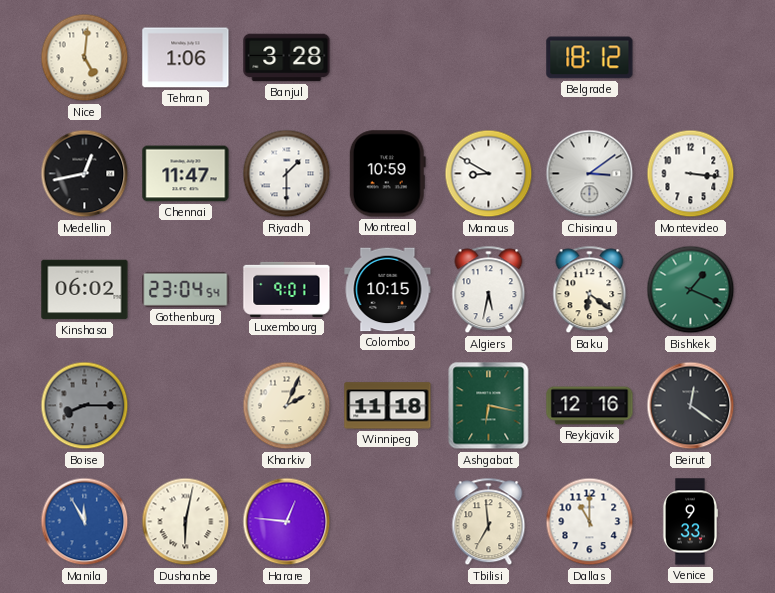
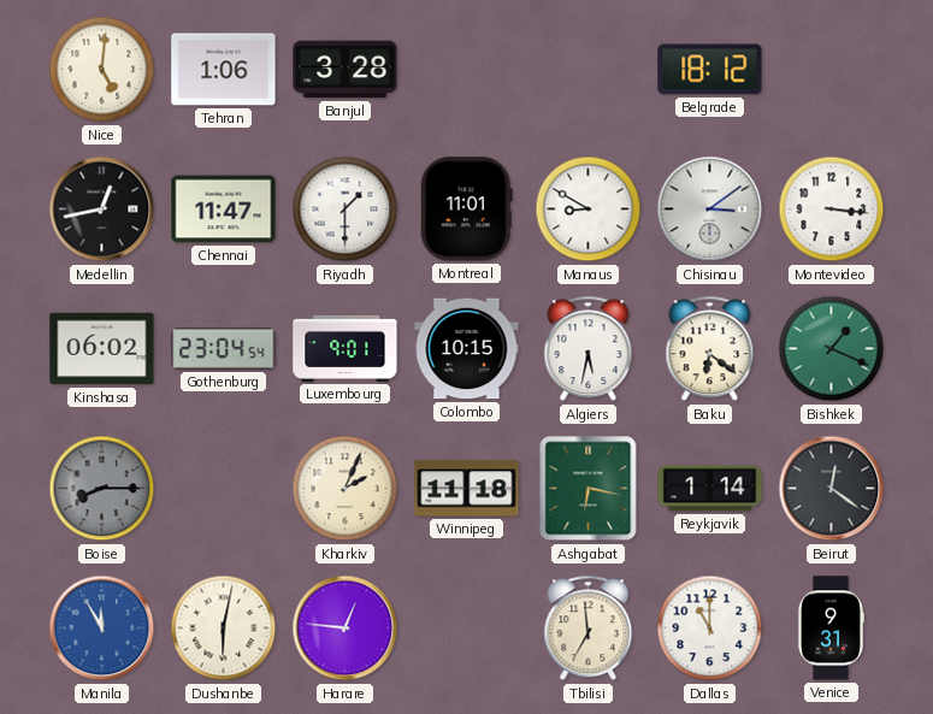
Montreal: 10:59 -> 11:01
Reykjavik: 12:16 -> 1:14
Venice: 9:33 -> 9:31
